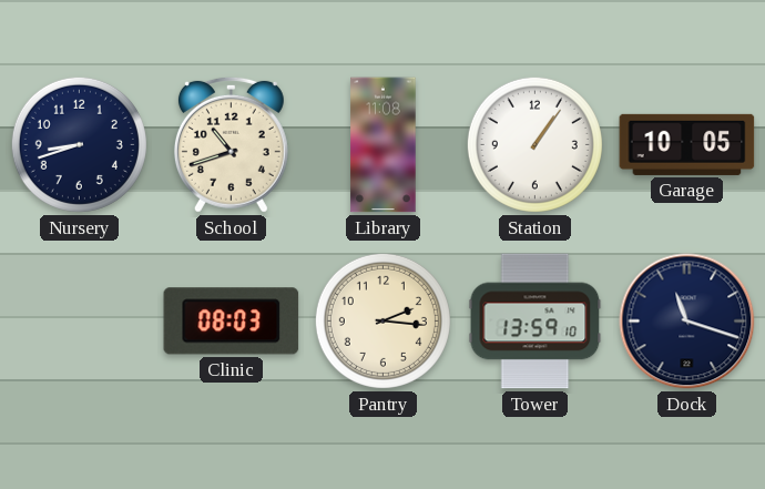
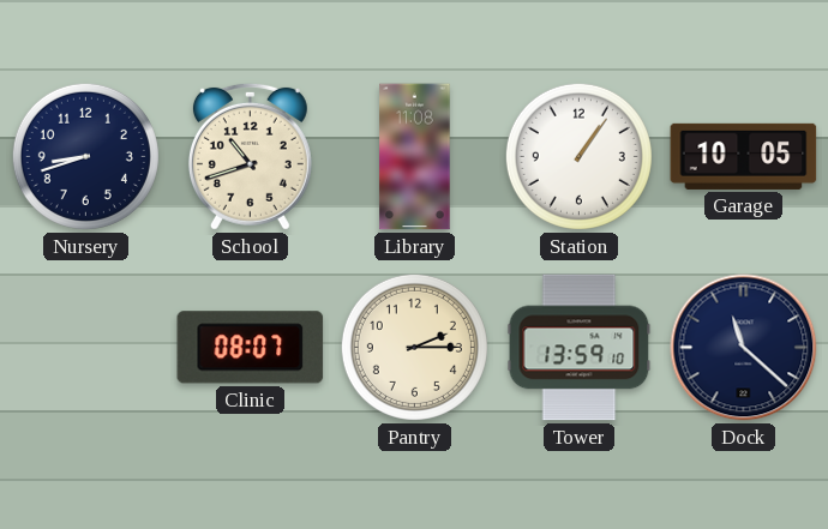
Clinic: 08:03 -> 08:07
Pantry: 2:16 -> 2:15
Dock: 11:18 -> 11:22
